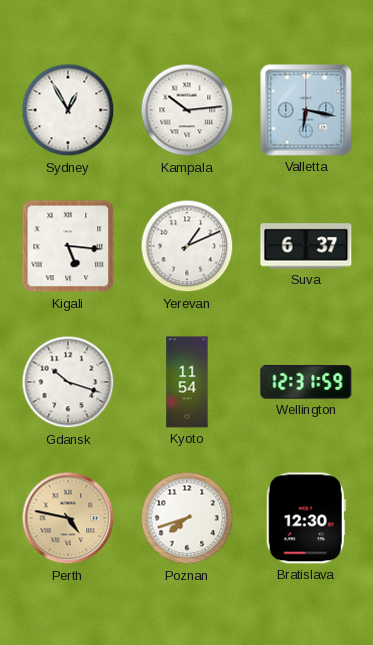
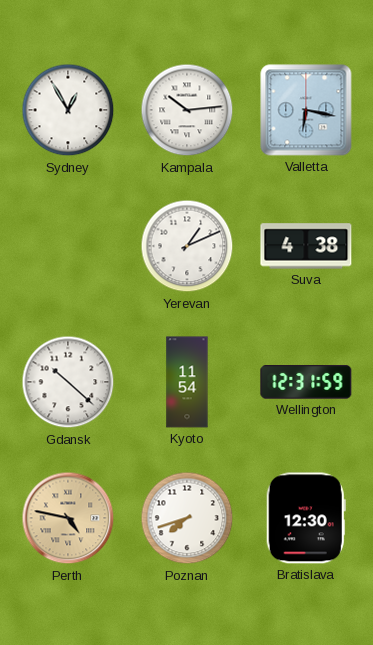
Kigali: 5:16 -> none
Suva: 6:37 -> 4:38
Gdansk: 10:18 -> 10:22
